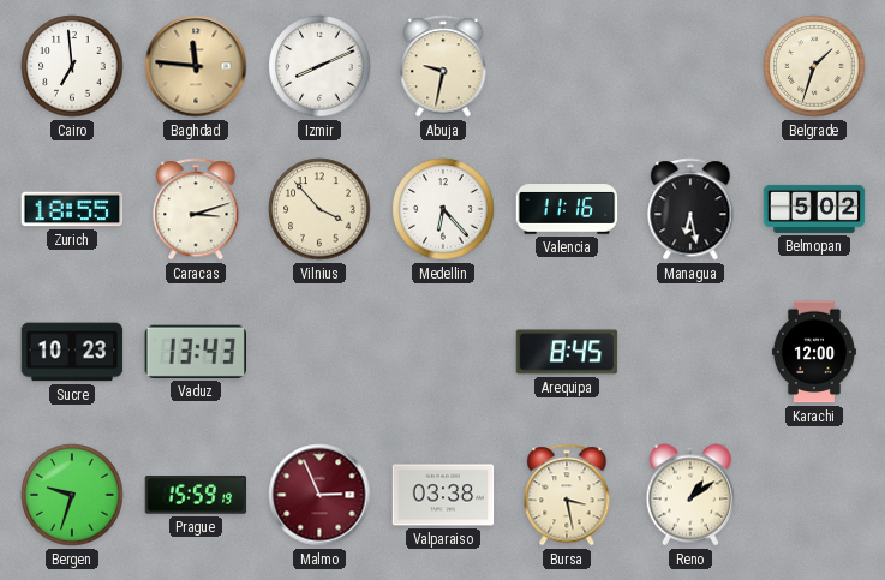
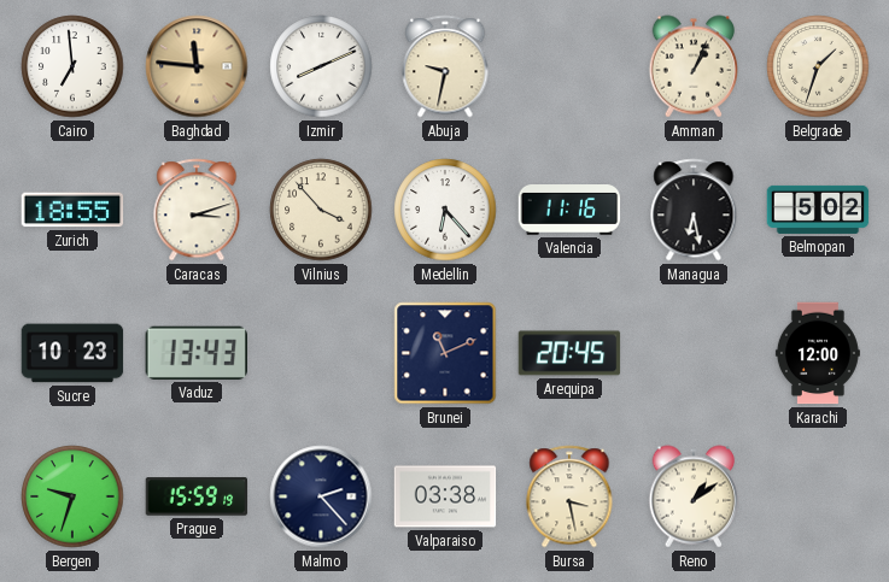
Amman: none -> 1:04
Brunei: none -> 11:11
Arequipa: 8:45 -> 20:45
Malmo: 2:56 -> 2:23
Malmo dial: burgundy -> navy
